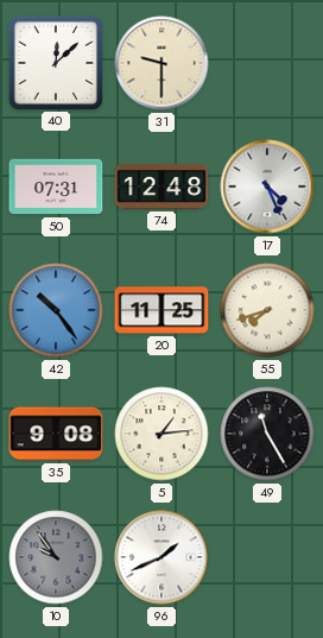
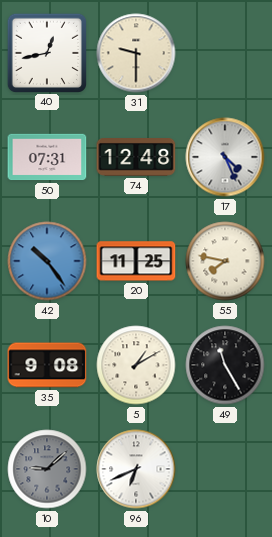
40: 12:08 -> 12:43
55: 7:42 -> 7:47
5: 1:14 -> 1:10
10: 9:54 -> 9:08
96: 1:41 -> 6:41
